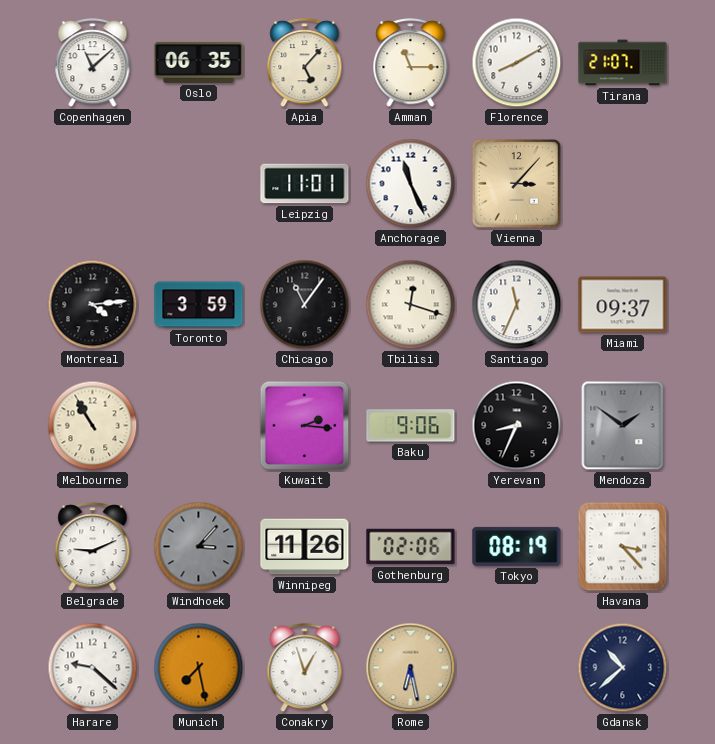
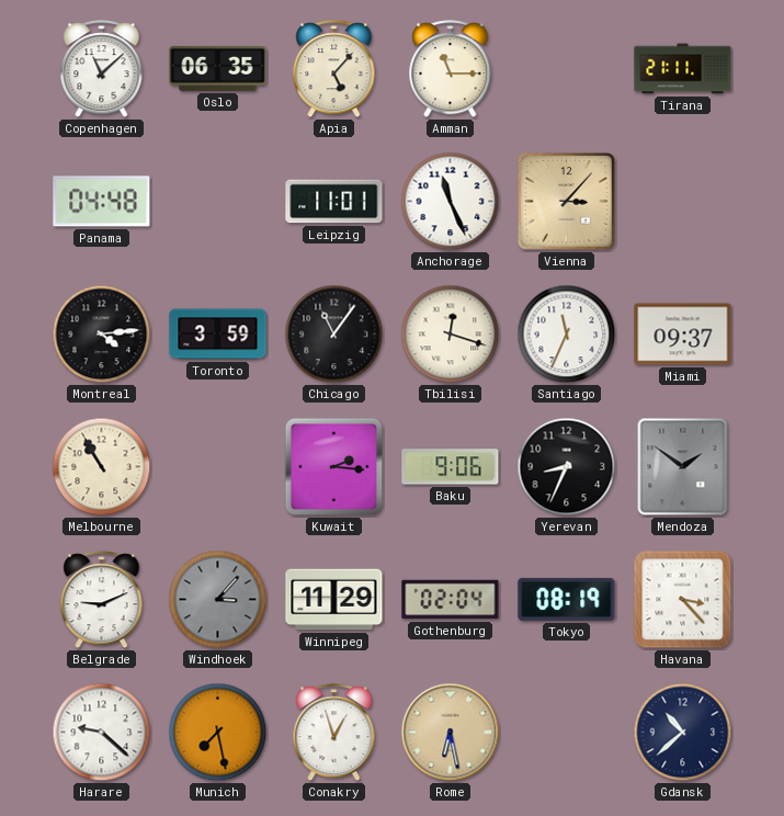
Florence: 8:10 -> none
Tirana: 21:07 -> 21:11
Panama: none -> 04:48
Winnipeg: 11:26 -> 11:29
Gothenburg: 02:06 -> 02:04
